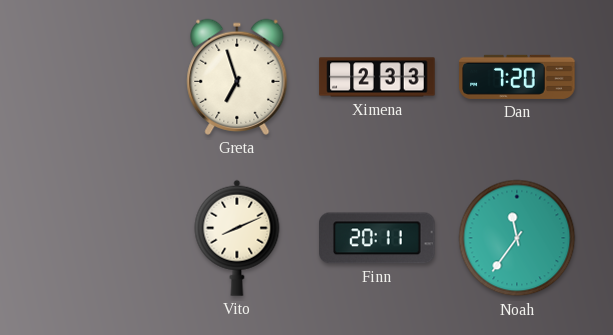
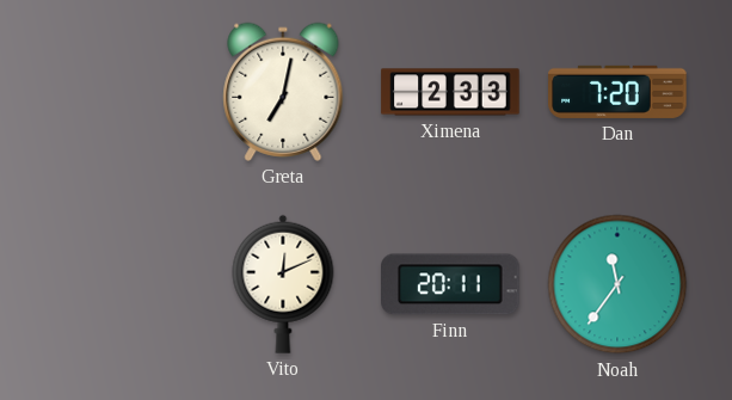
Greta: 6:57 -> 7:02
Vito: 8:11 -> 12:11
